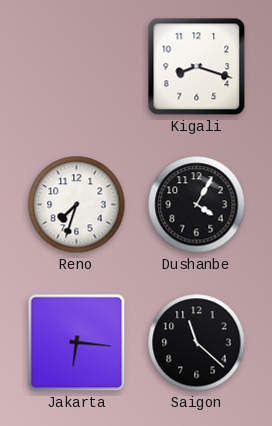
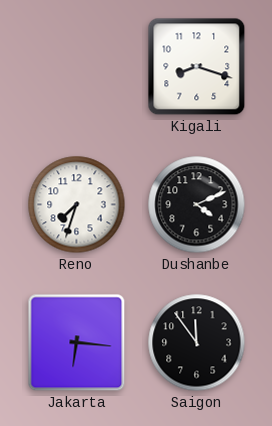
Dushanbe: 4:05 -> 4:11
Saigon: 11:22 -> 11:54
